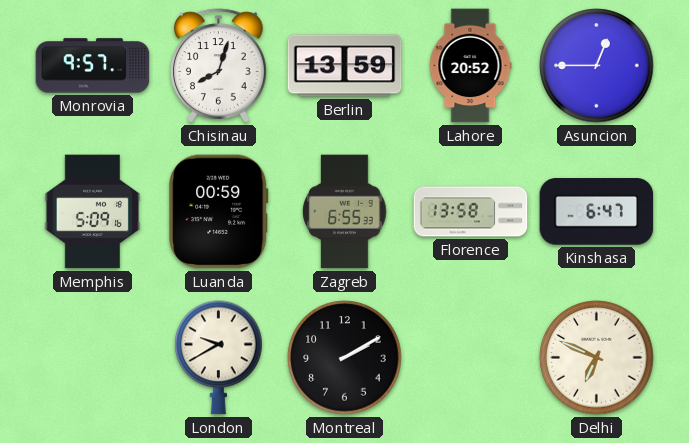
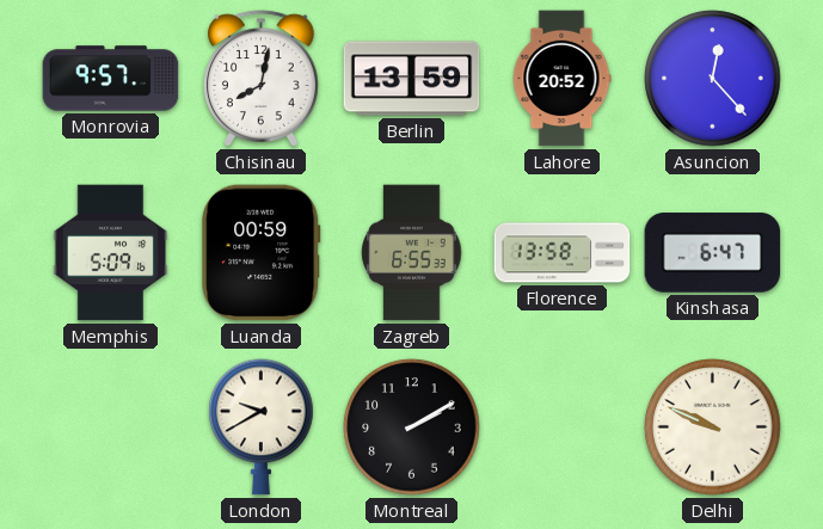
Chisinau: 8:03 -> 8:02
Asuncion: 12:45 -> 12:23
Delhi: 6:49 -> 9:49
